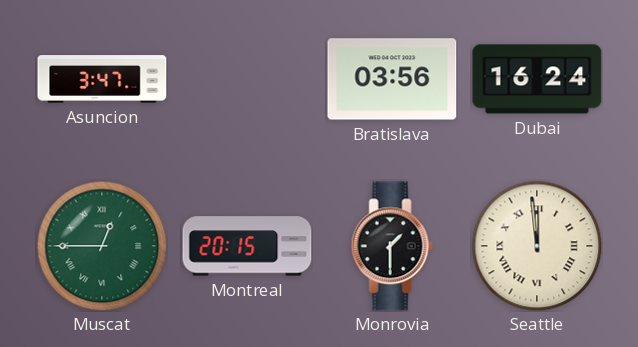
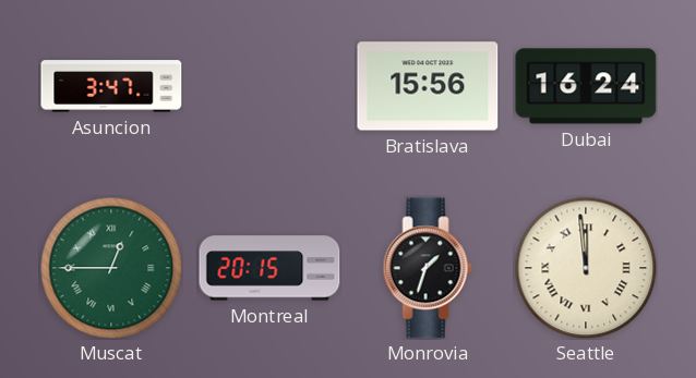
Bratislava: 03:56 -> 15:56
Monrovia: 1:30 -> 1:33
